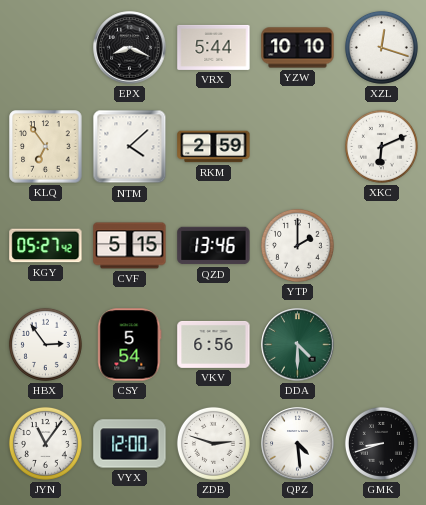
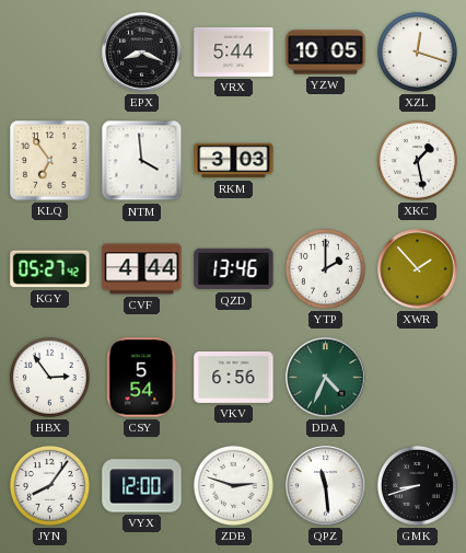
YZW: 10:10 -> 10:05
NTM: 4:08 -> 3:59
RKM: 2:59 -> 3:03
XKC: 6:11 -> 1:28
CVF: 5:15 -> 4:44
XWR: none -> 1:53
DDA: 4:30 -> 4:34
JYN: 11:06 -> 8:06
QPZ: 4:29 -> 11:29
